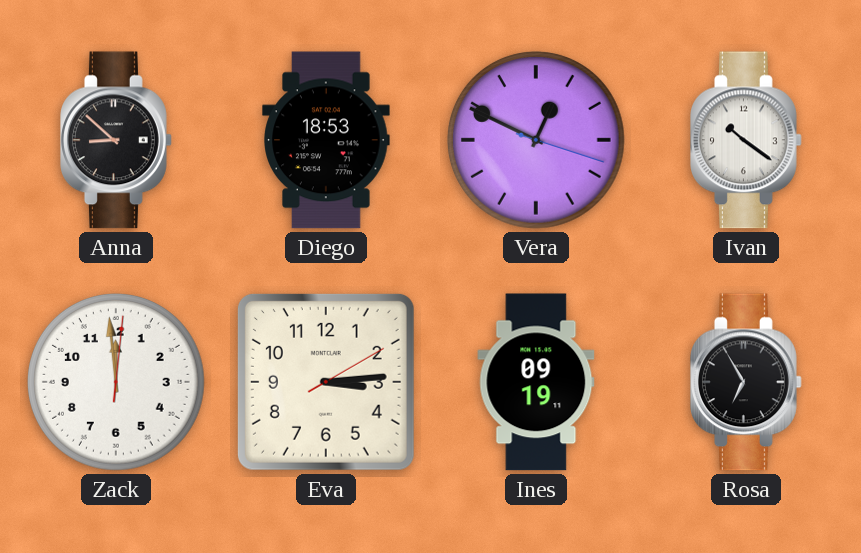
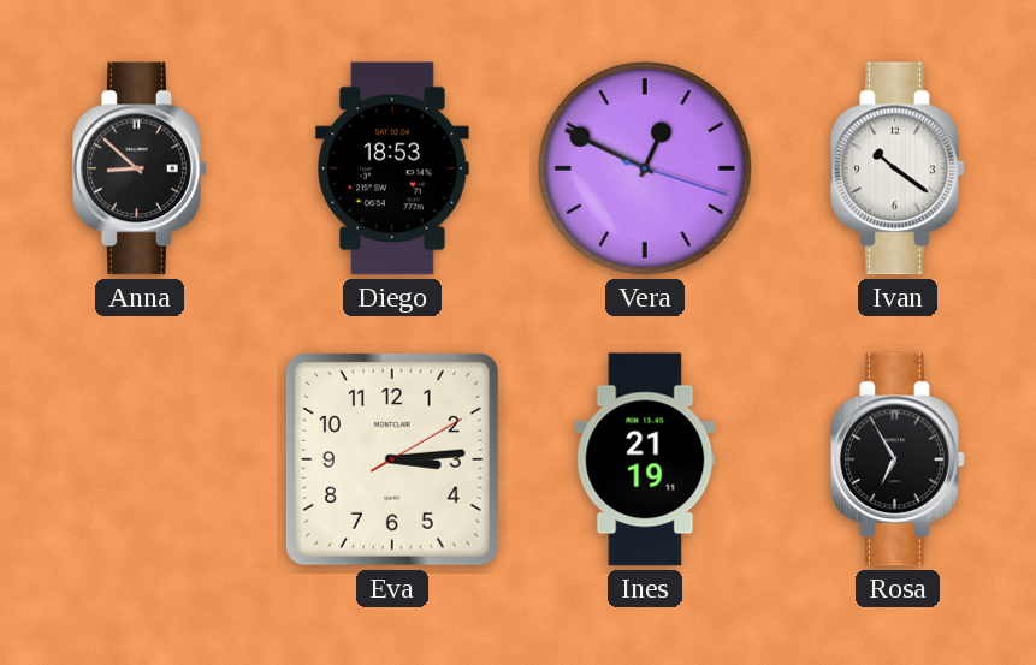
Zack: 11:59 -> none
Ines: 09:19 -> 21:19
